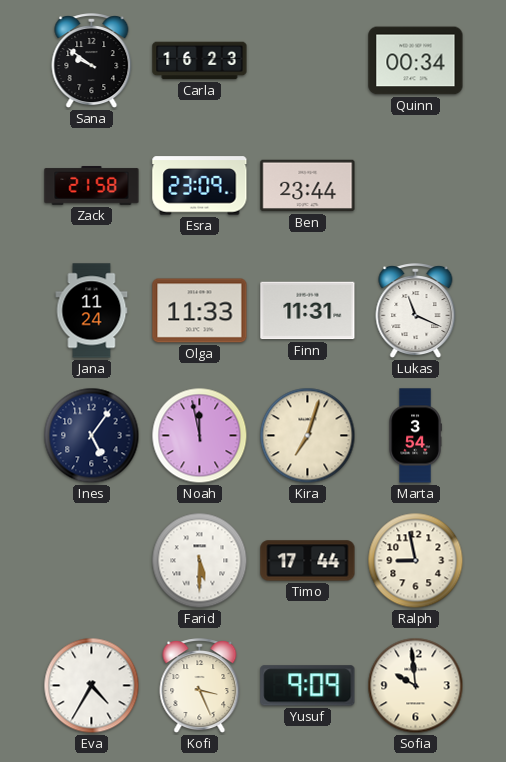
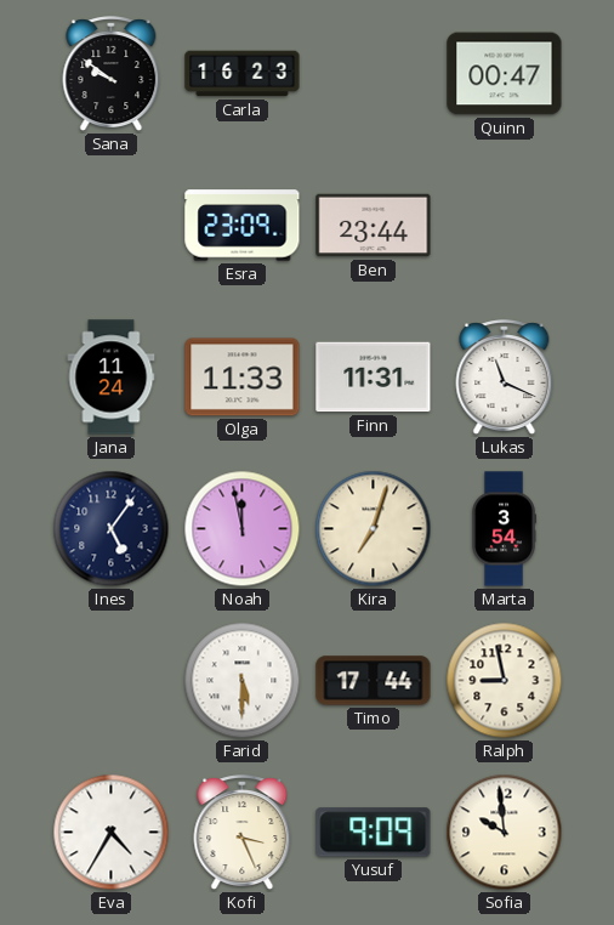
Quinn: 00:34 -> 00:47
Zack: 21:58 -> none
